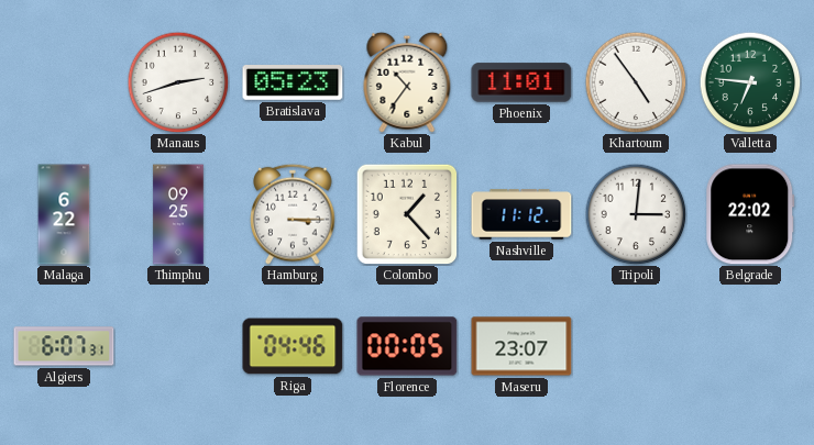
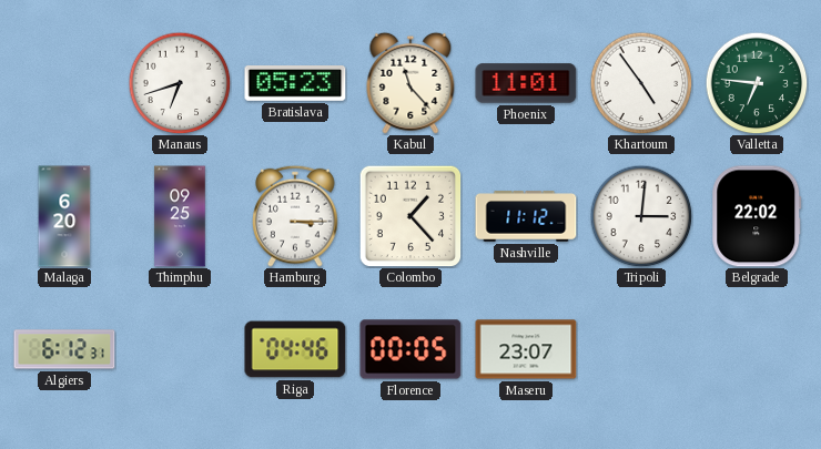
Manaus: 2:42 -> 6:42
Kabul: 10:36 -> 11:23
Malaga: 6:22 -> 6:20
Algiers: 6:07 -> 6:12
